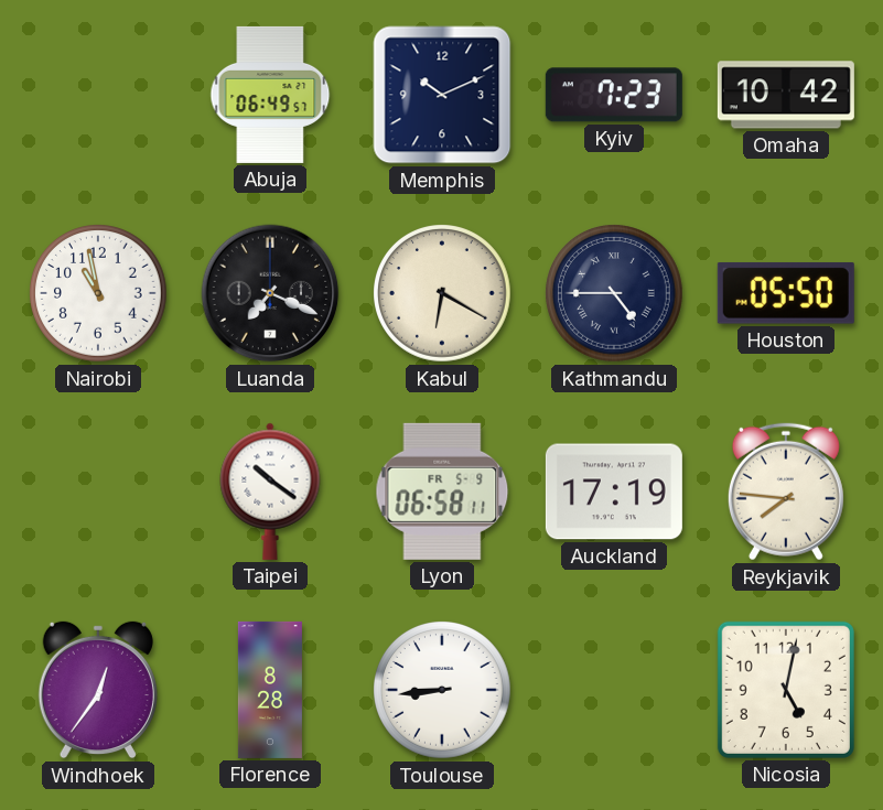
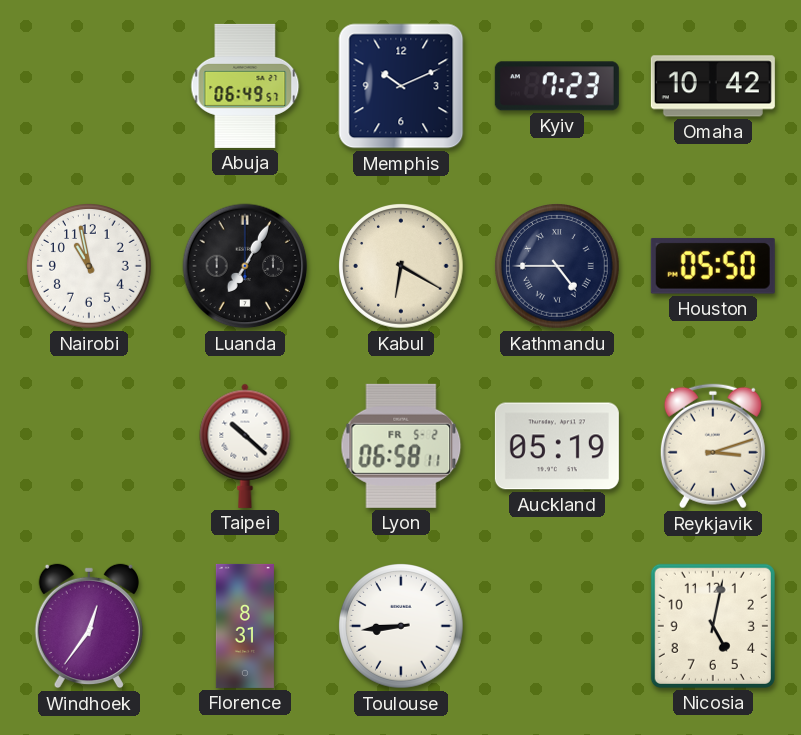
Luanda: 7:19 -> 7:05
Taipei: 10:21 -> 10:22
Lyon date: FR 5-9 -> FR 5-2
Auckland: 17:19 -> 05:19
Reykjavik: 7:46 -> 3:12
Florence: 8:28 -> 8:31
